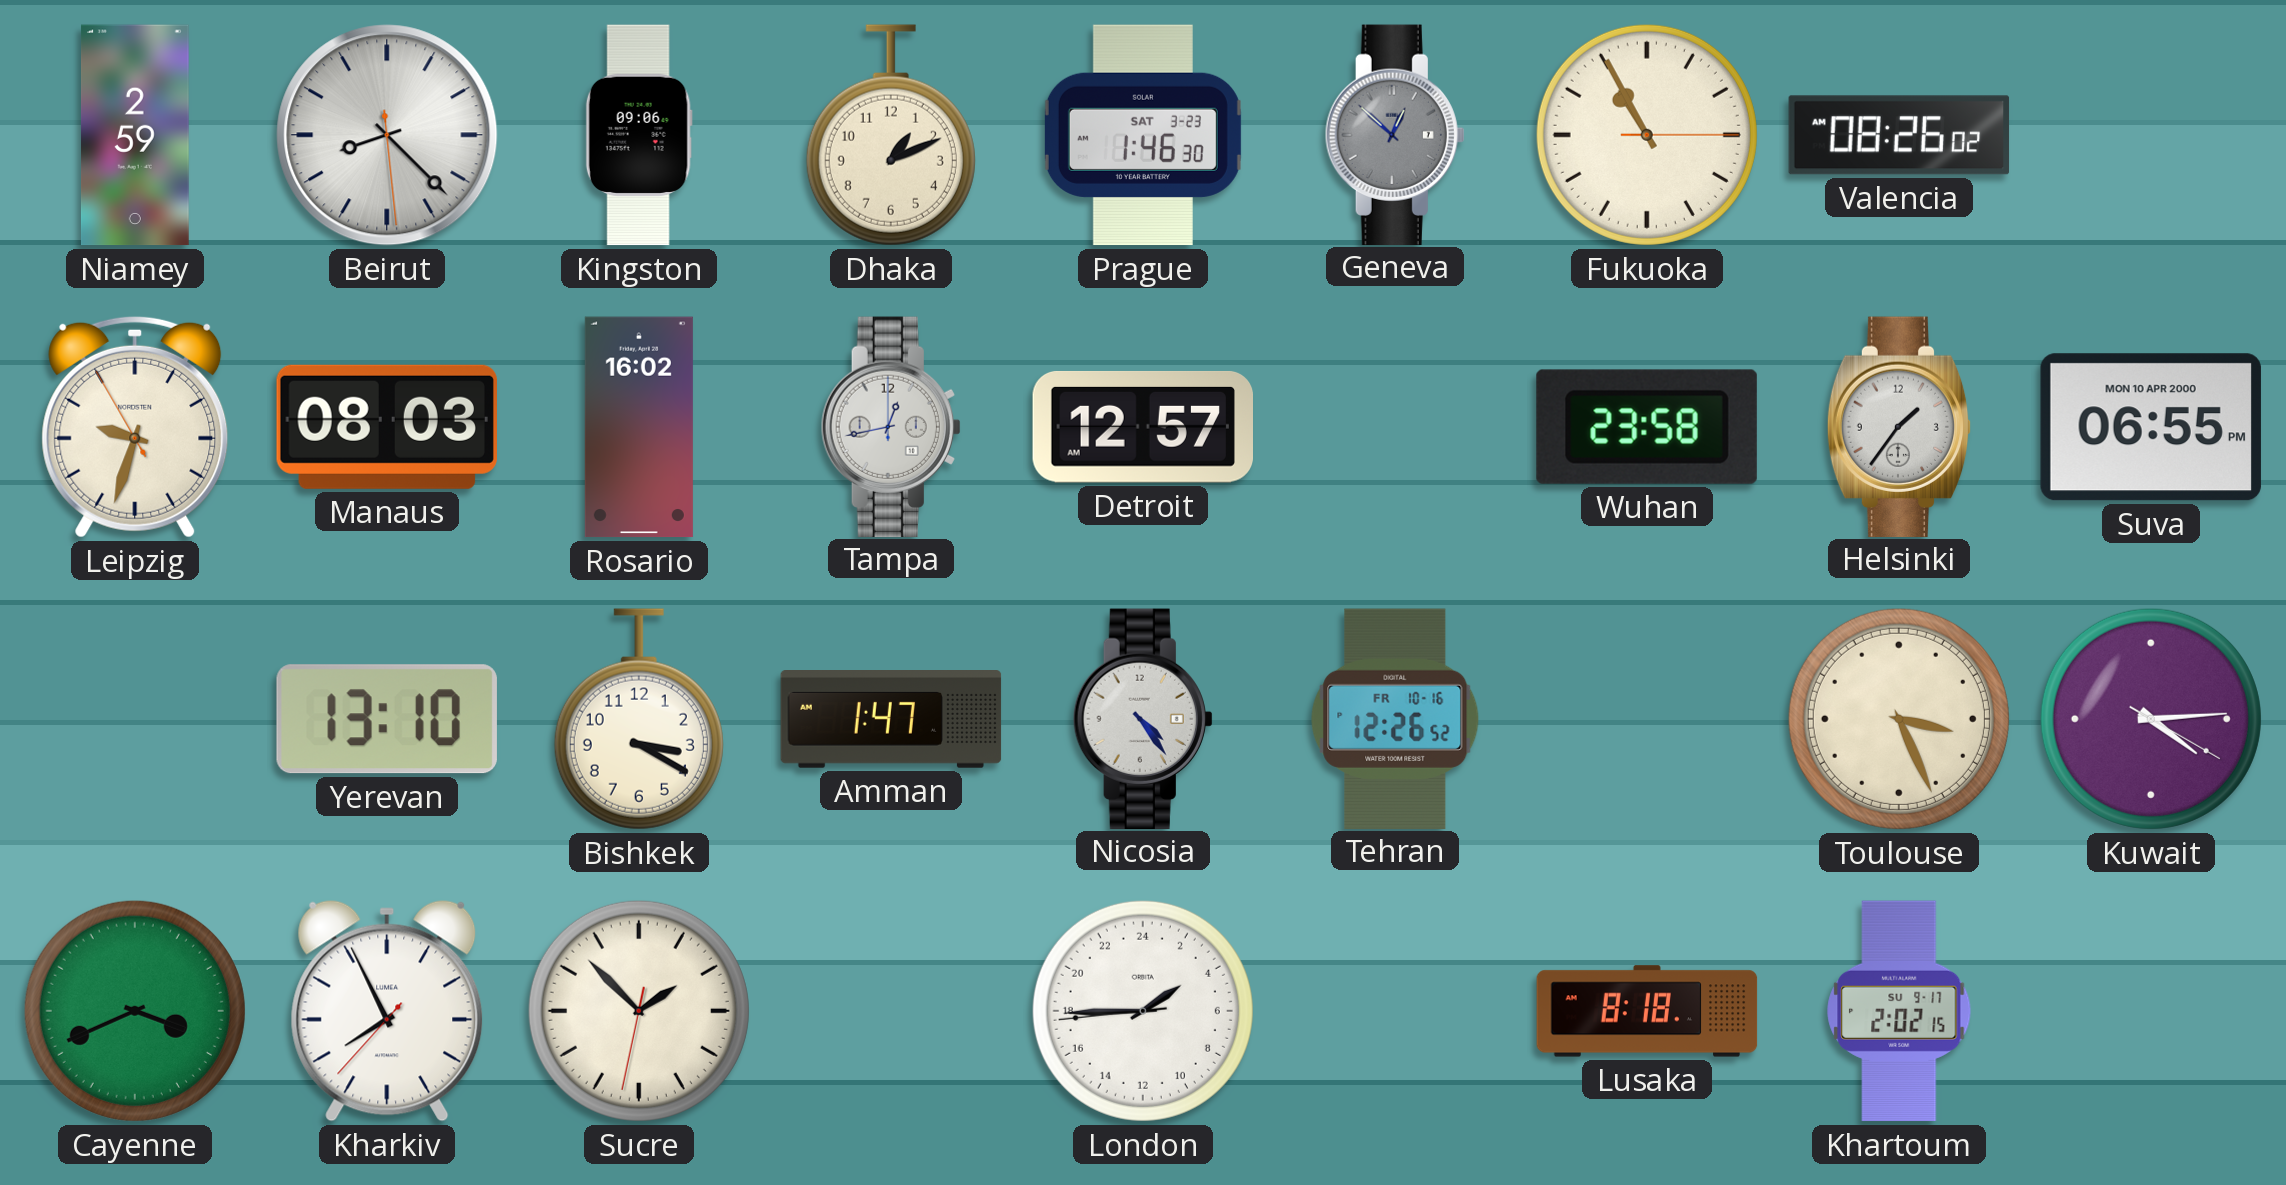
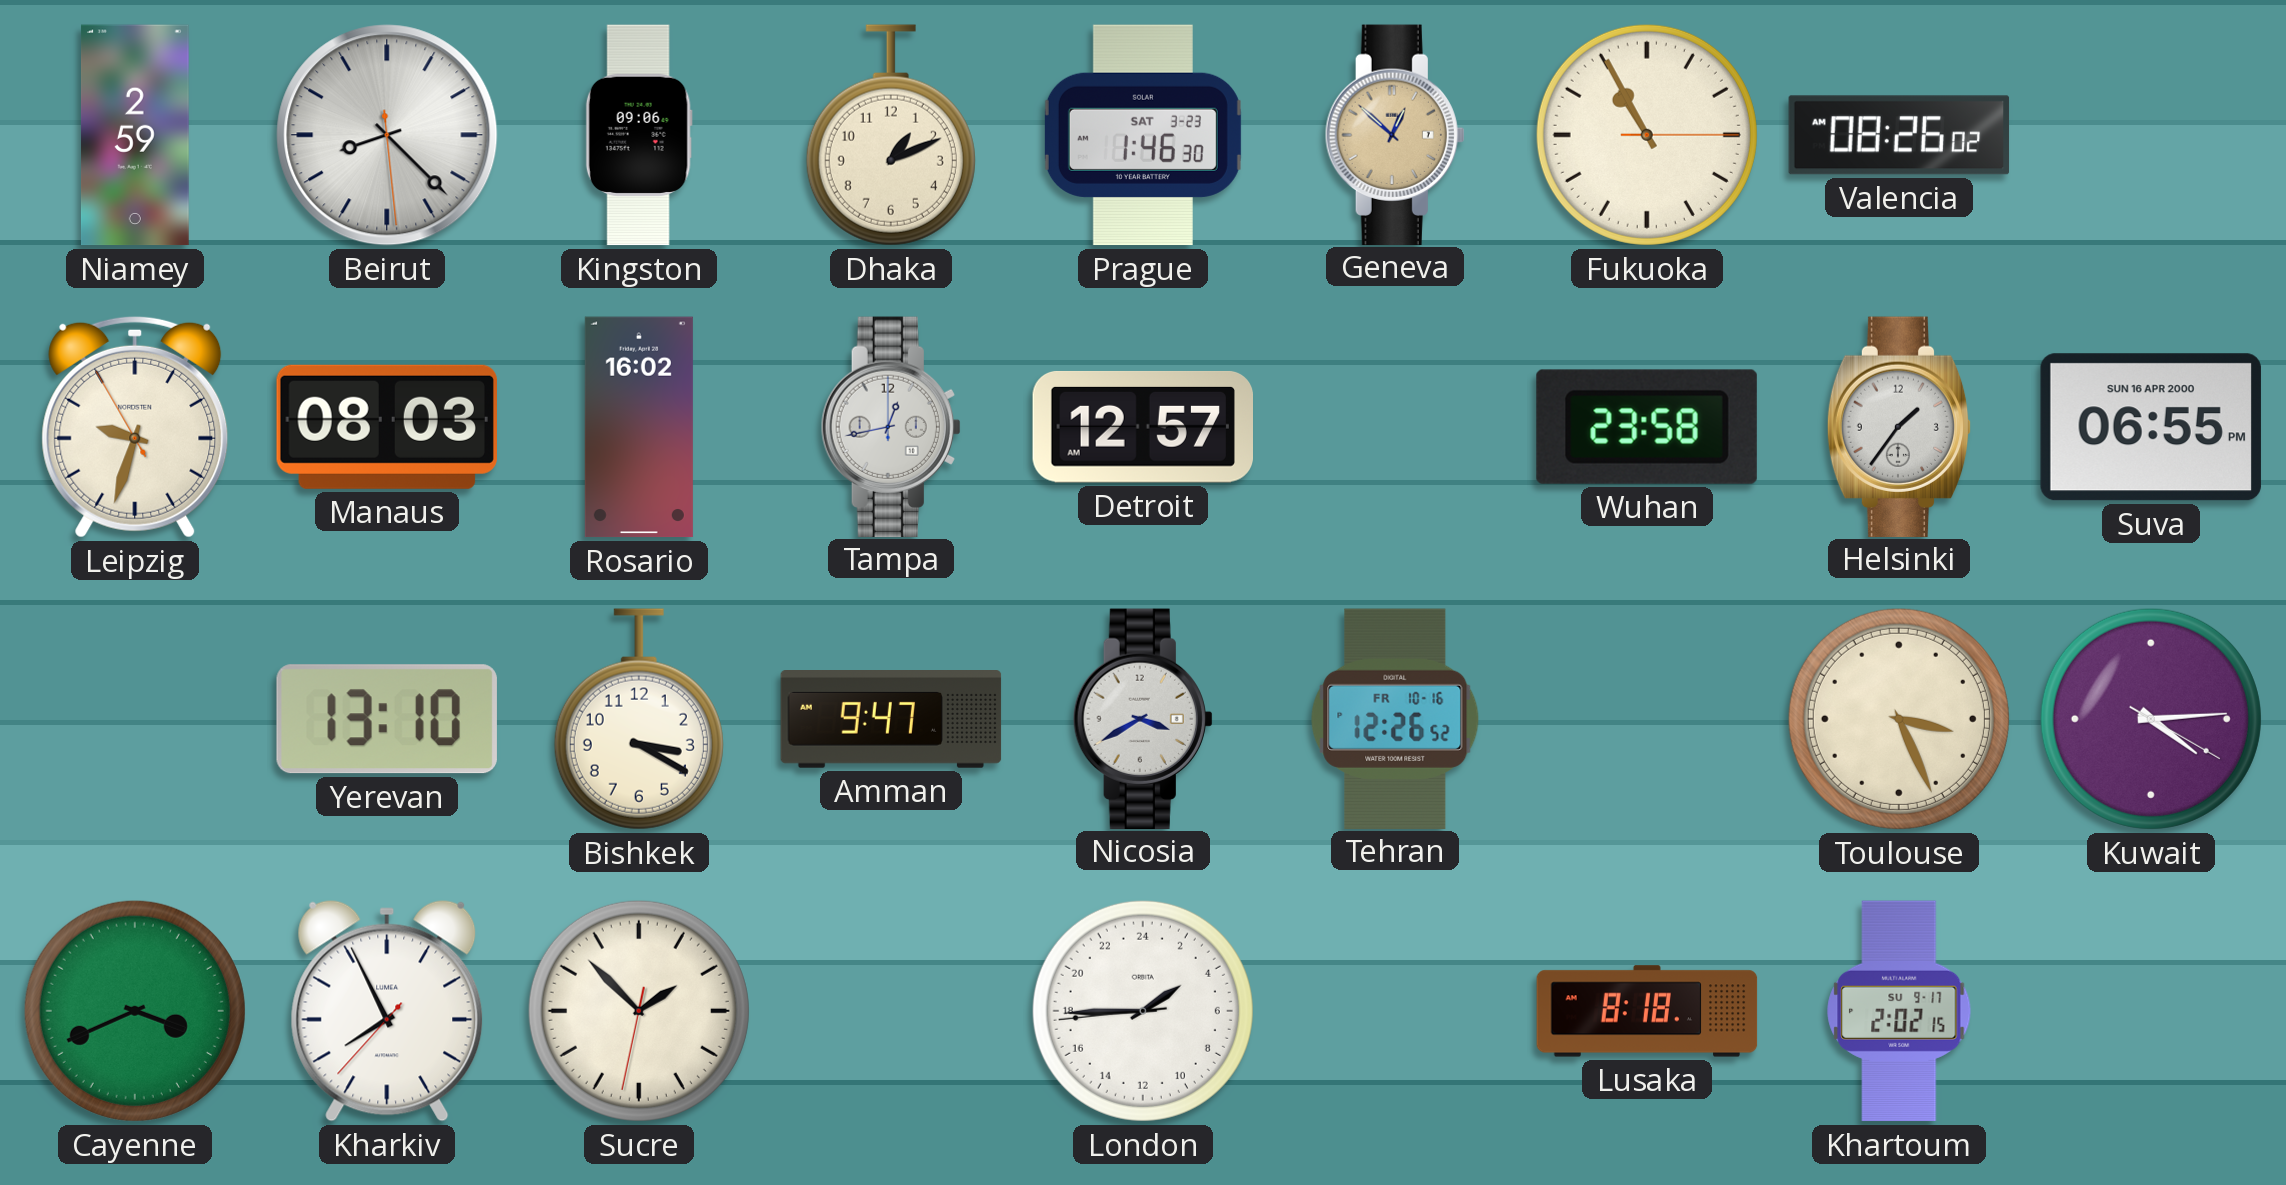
Geneva dial: grey -> champagne
Suva date: MON 10 APR 2000 -> SUN 16 APR 2000
Amman: 1:47 -> 9:47
Nicosia: 4:24 -> 3:40
